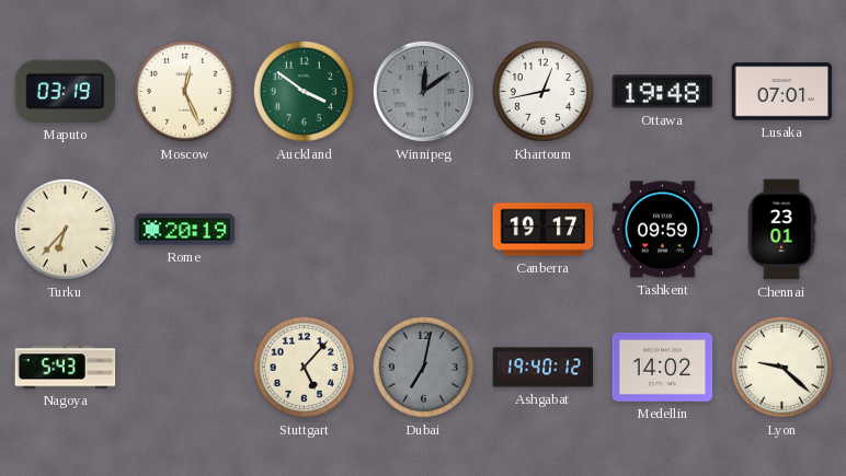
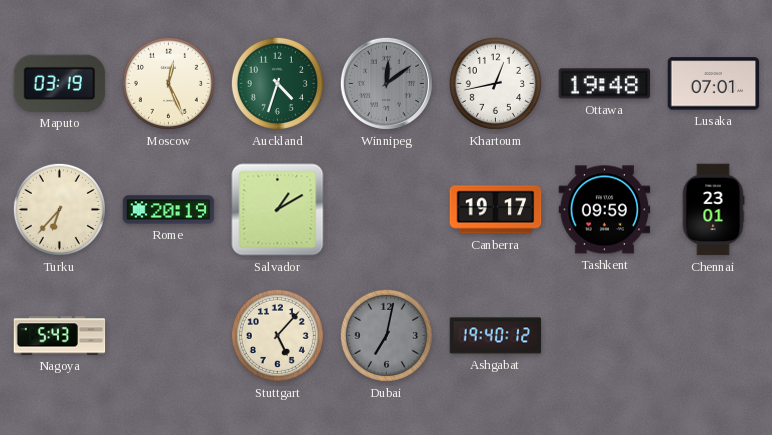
Auckland: 3:51 -> 4:33
Salvador: none -> 1:10
Medellin: 14:02 -> none
Lyon: 9:22 -> none
